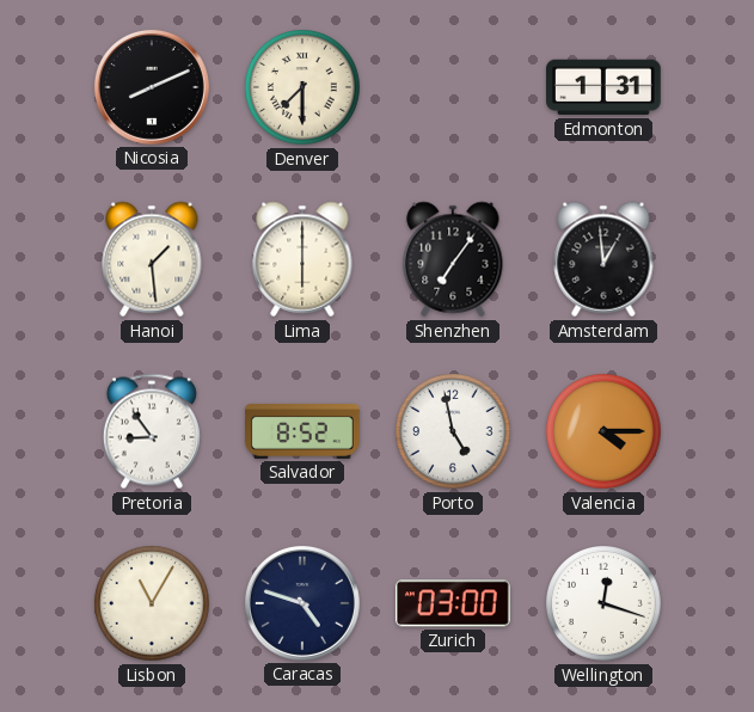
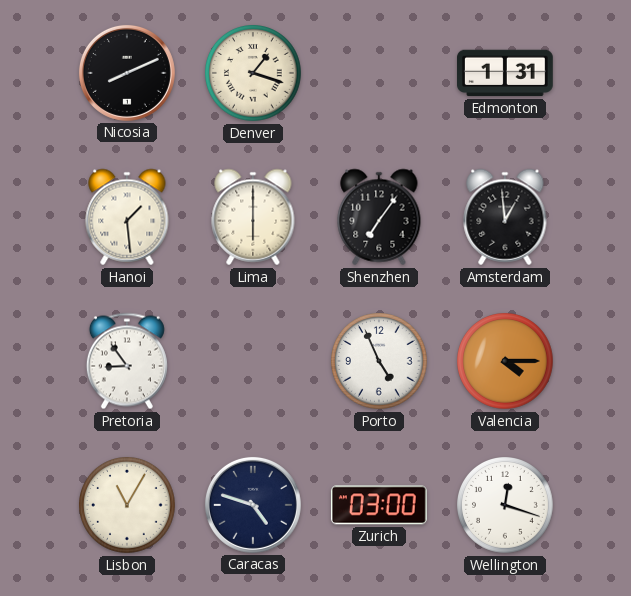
Denver: 7:30 -> 1:18
Salvador: 8:52 -> none
Porto: 4:58 -> 4:56
